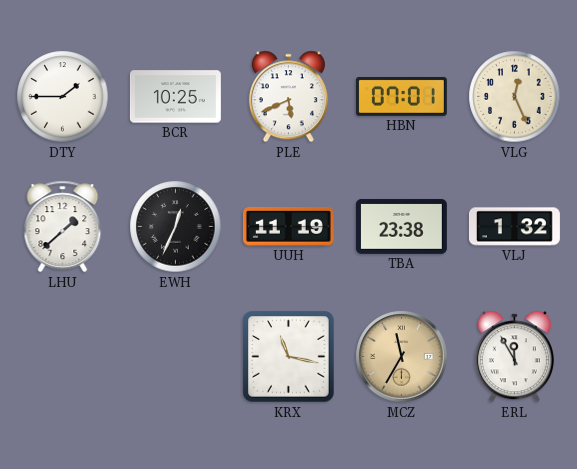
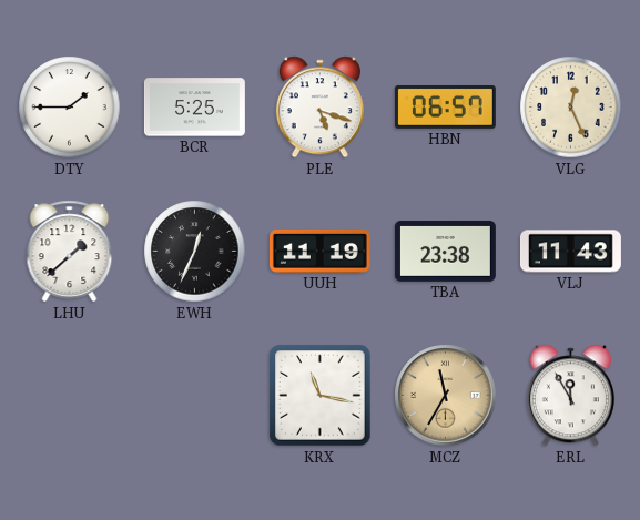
BCR: 10:25 -> 5:25
PLE: 5:41 -> 5:18
HBN: 07:01 -> 06:57
VLJ: 1:32 -> 11:43
